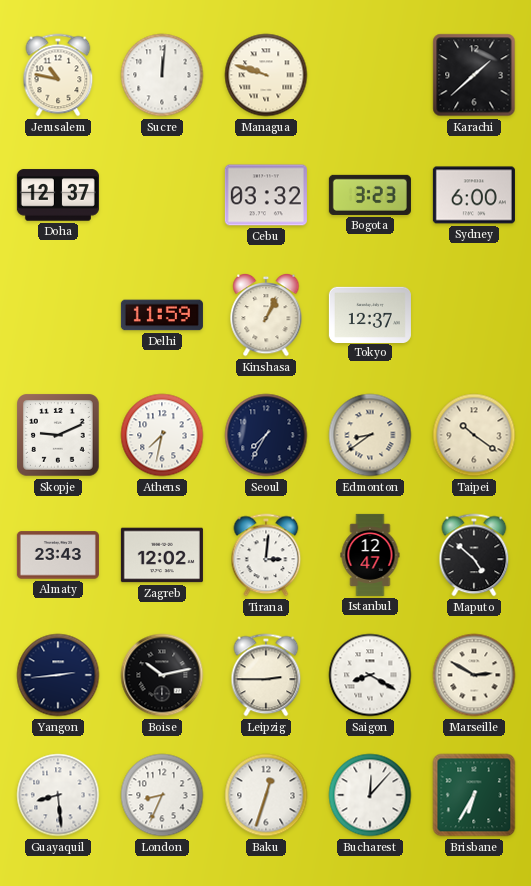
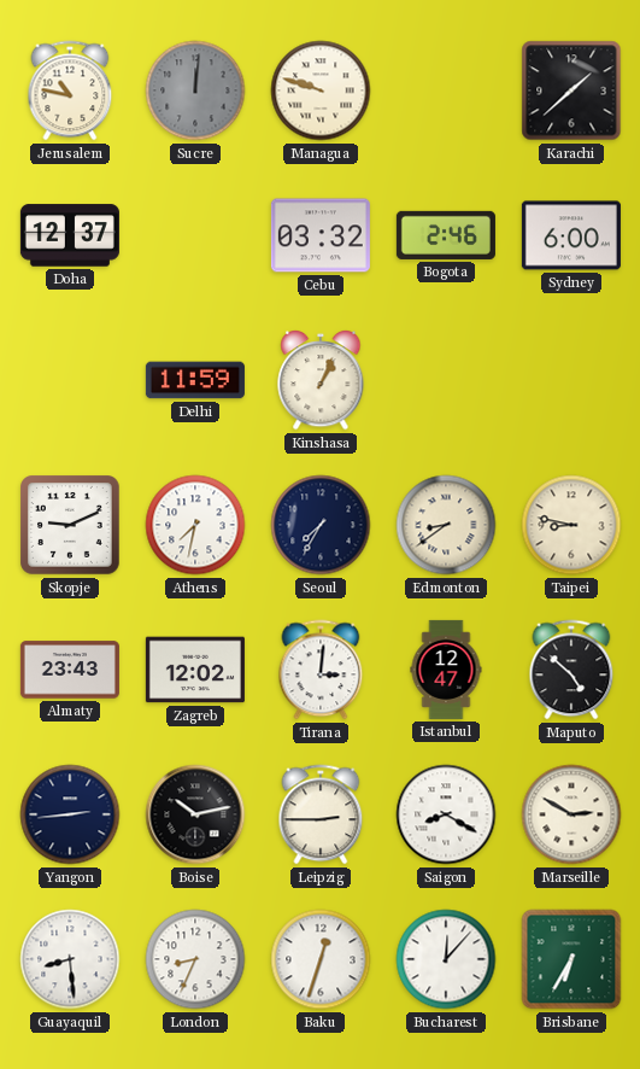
Sucre dial: white -> grey
Bogota: 3:23 -> 2:46
Tokyo: 12:37 -> none
Taipei: 10:21 -> 8:47
